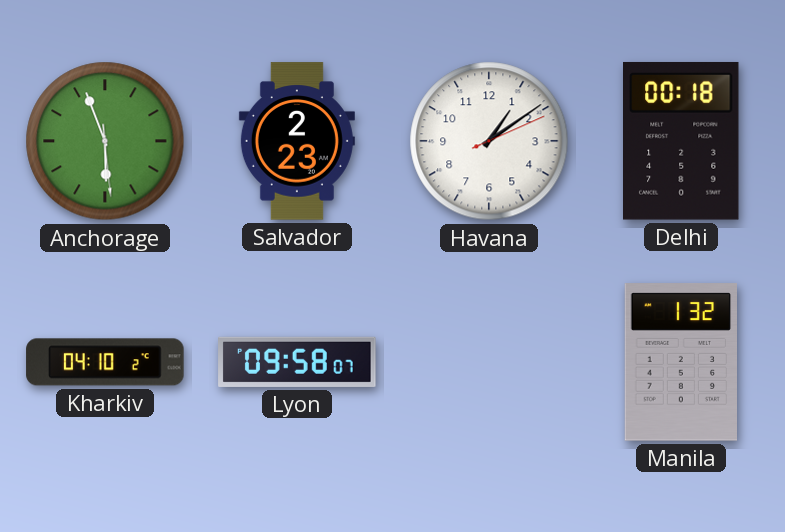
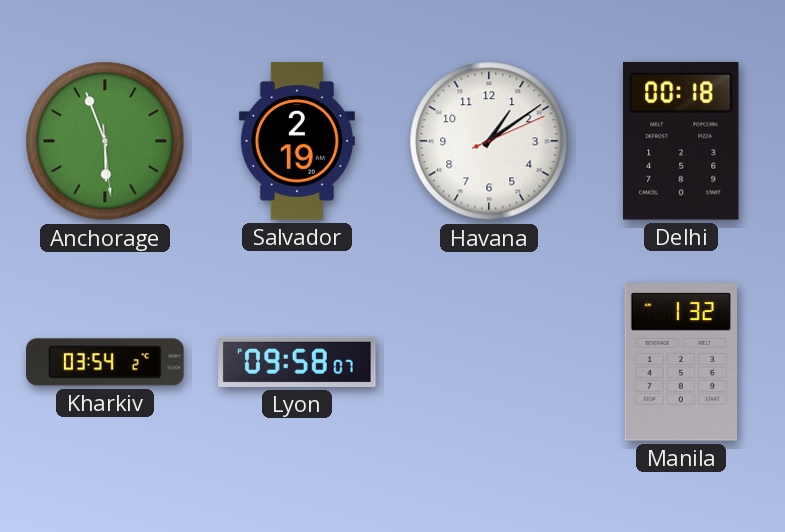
Salvador: 2:23 -> 2:19
Kharkiv: 04:10 -> 03:54
